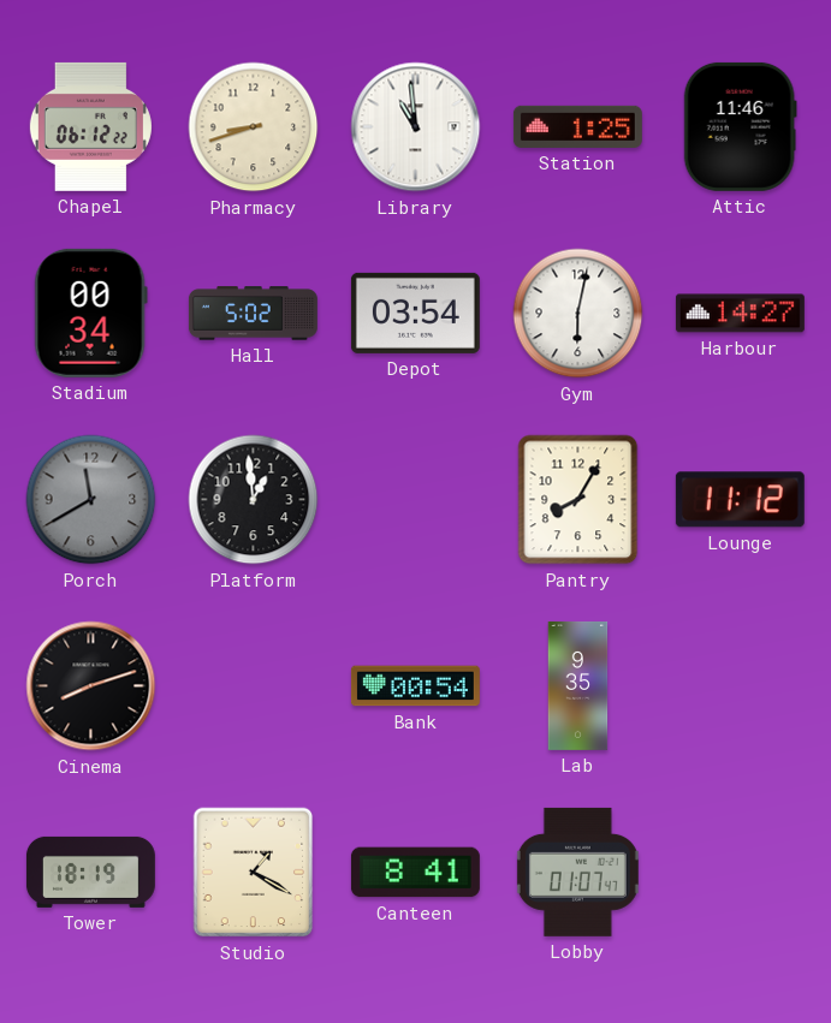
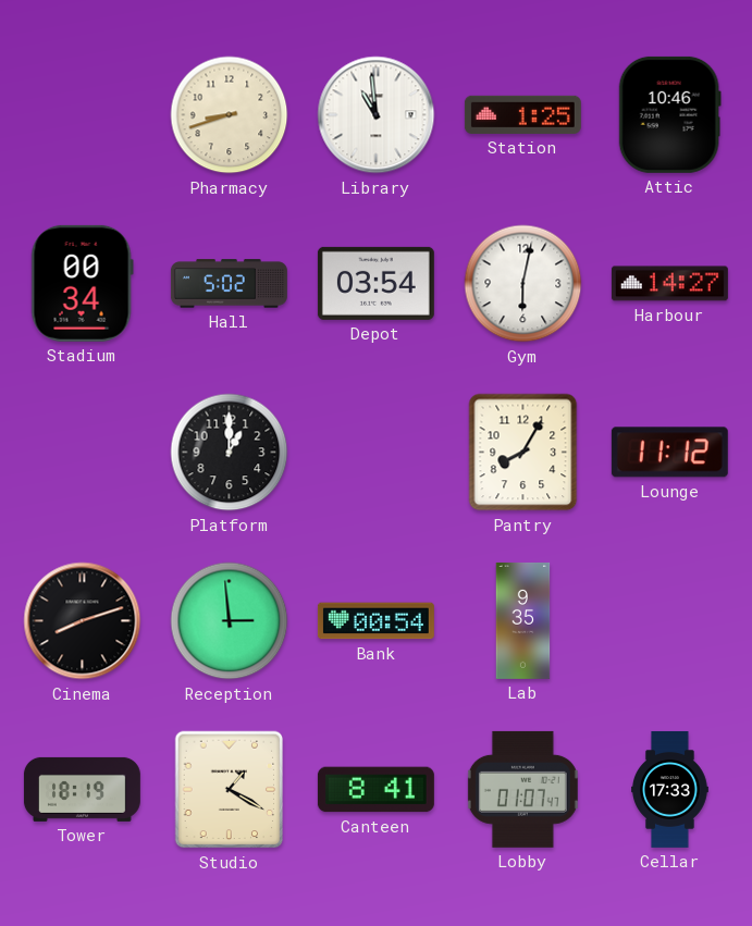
Chapel: 06:12 -> none
Attic: 11:46 -> 10:46
Porch: 11:40 -> none
Platform: 12:59 -> 1:00
Reception: none -> 2:59
Cellar: none -> 17:33
